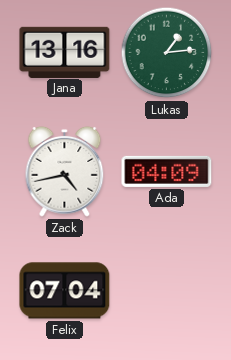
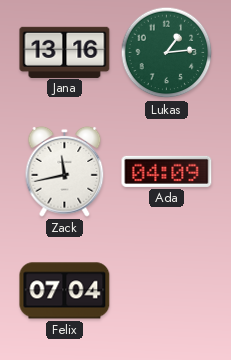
Zack: 4:43 -> 11:43
